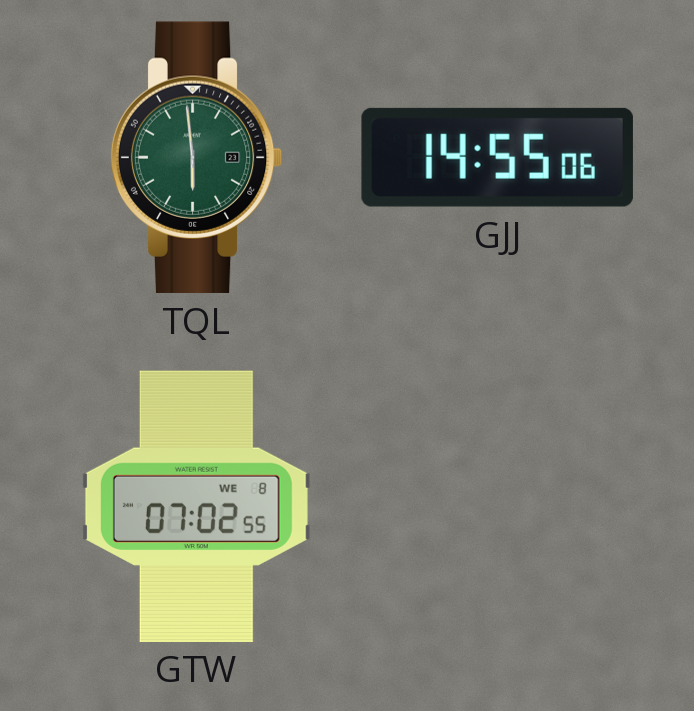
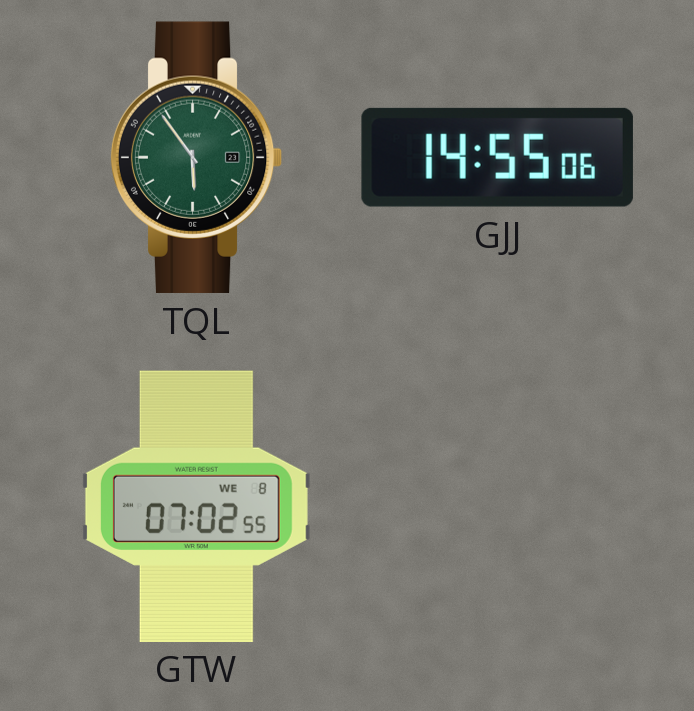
TQL: 5:59 -> 5:54
